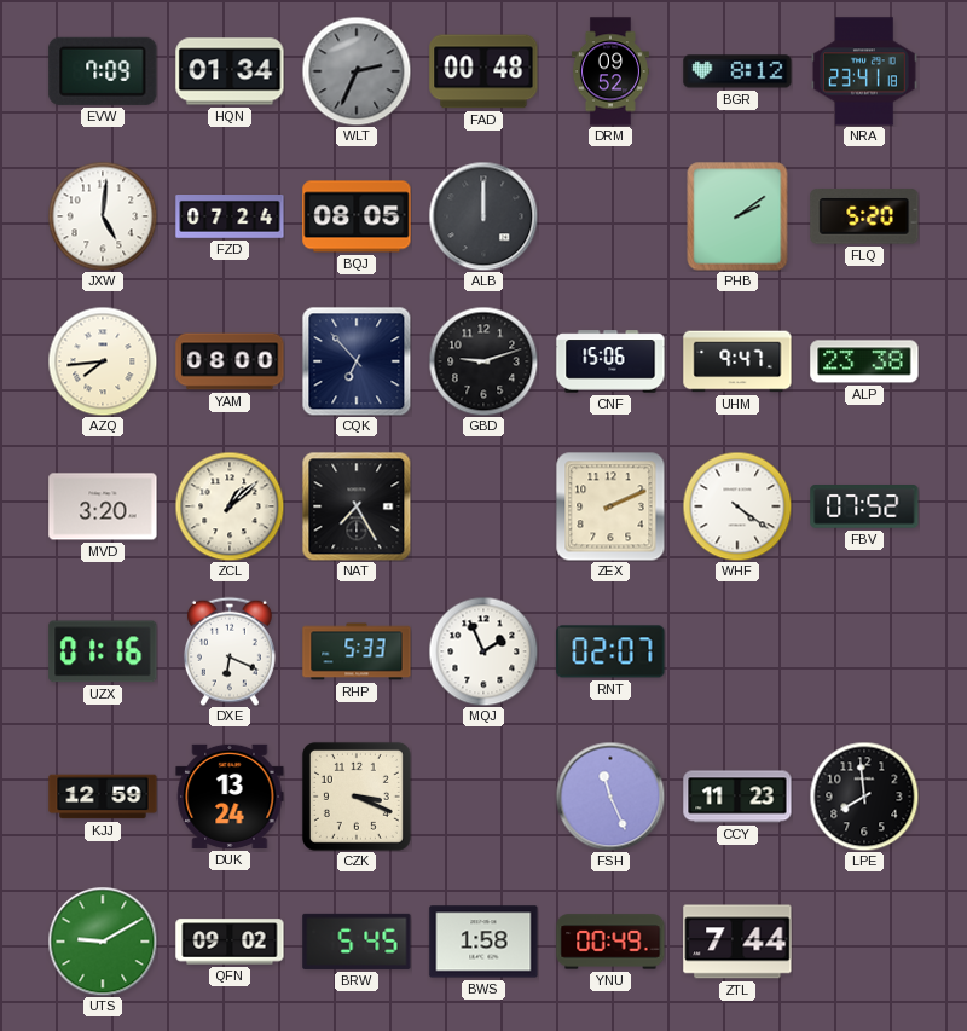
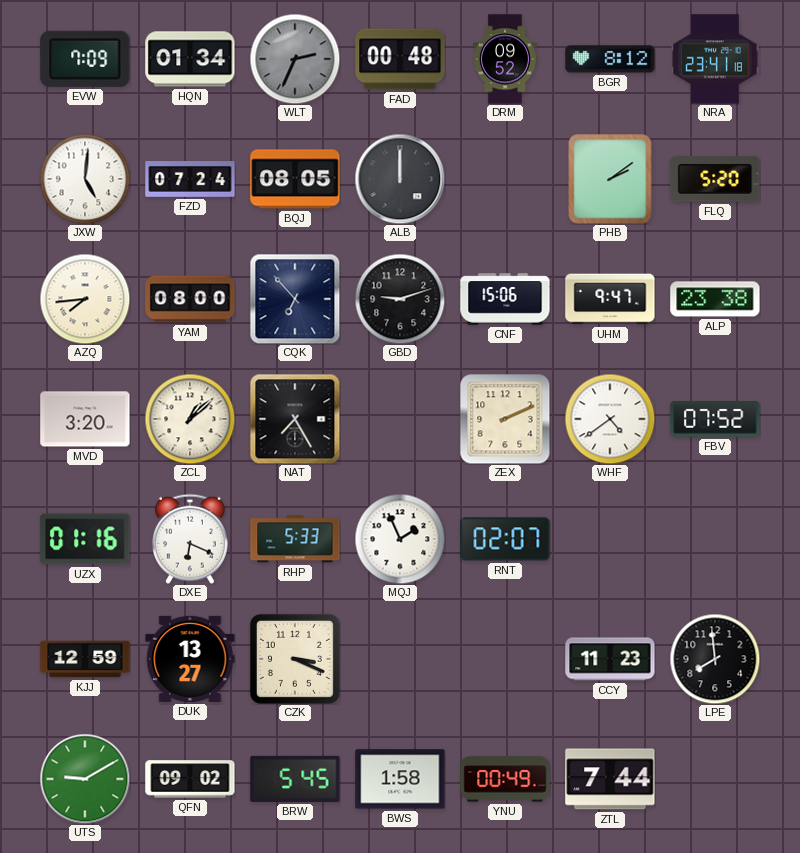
WHF: 4:21 -> 4:39
DUK: 13:24 -> 13:27
FSH: 11:26 -> none
